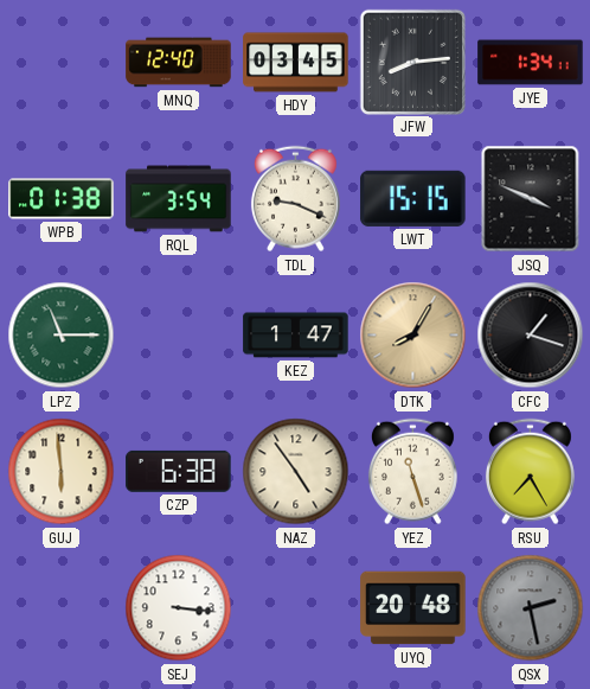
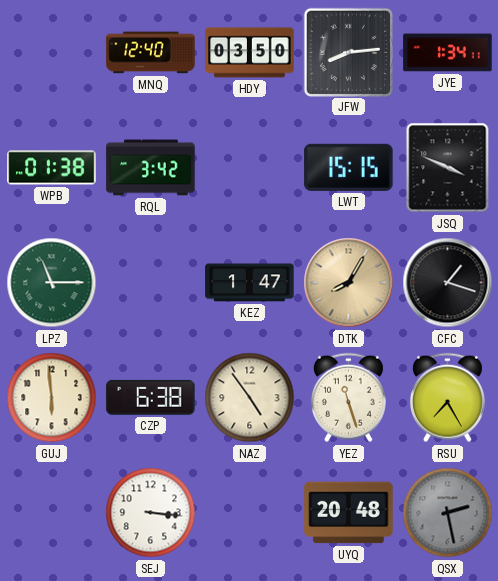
HDY: 03:45 -> 03:50
RQL: 3:54 -> 3:42
TDL: 9:19 -> none
